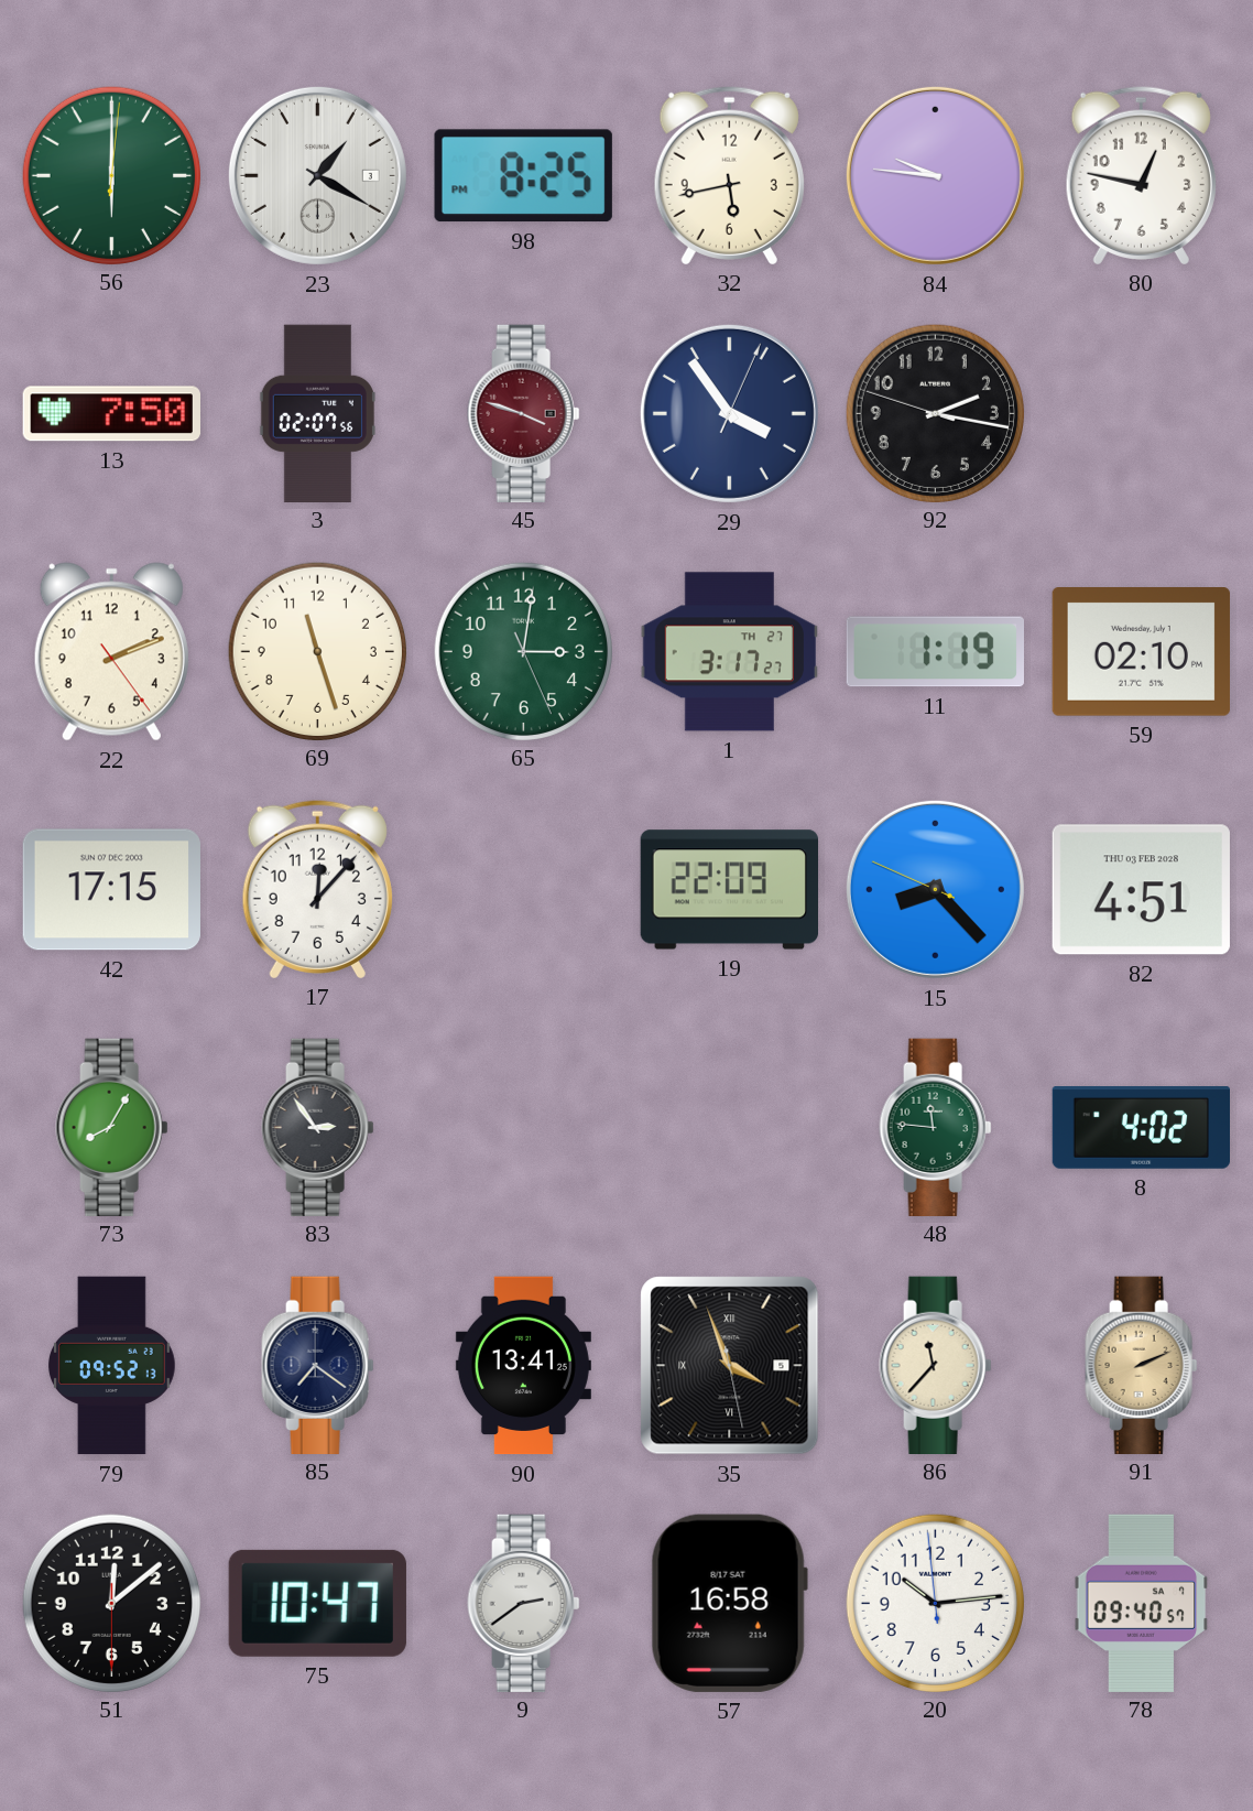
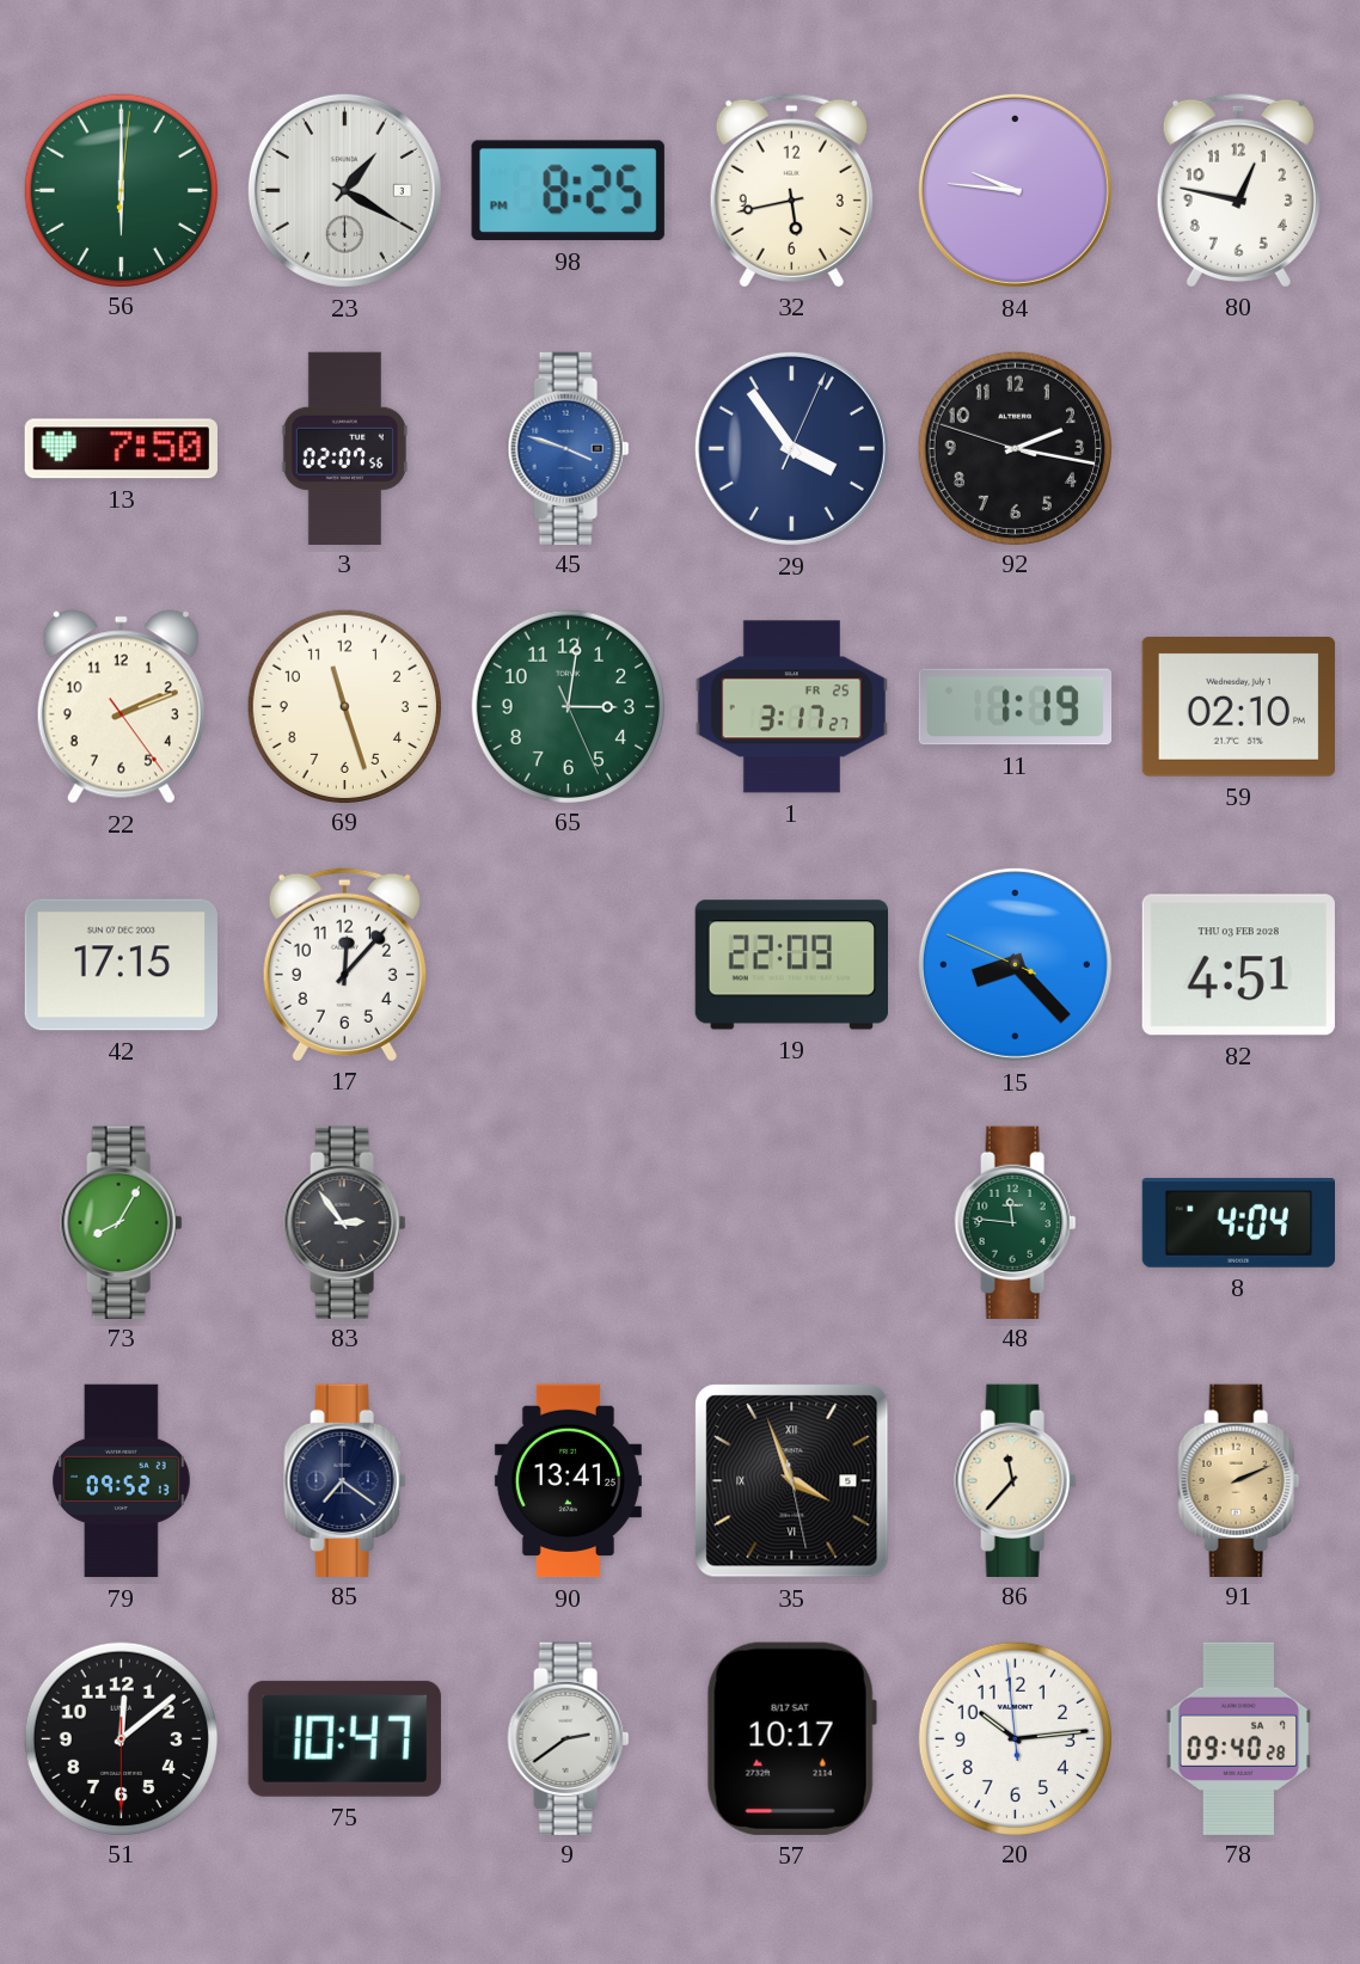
45 dial: burgundy -> blue
1 date: TH 27 -> FR 25
8: 4:02 -> 4:04
57: 16:58 -> 10:17
78: 09:40:57 -> 09:40:28
